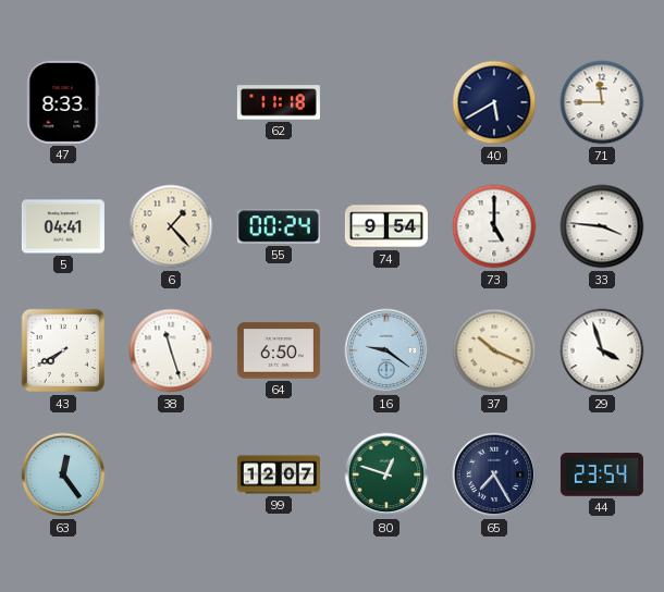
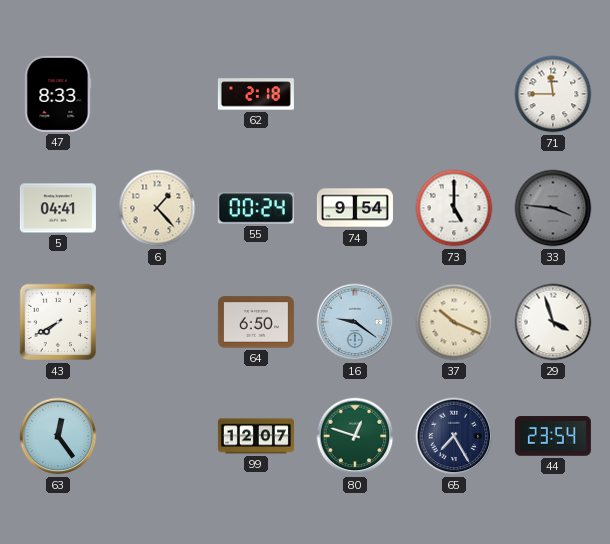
62: 11:18 -> 2:18
40: 5:40 -> none
33 dial: white -> grey
38: 11:27 -> none
